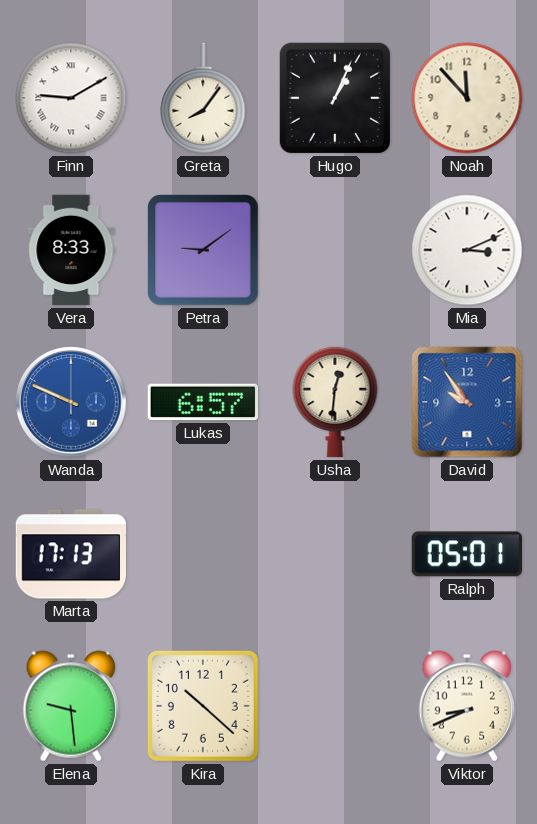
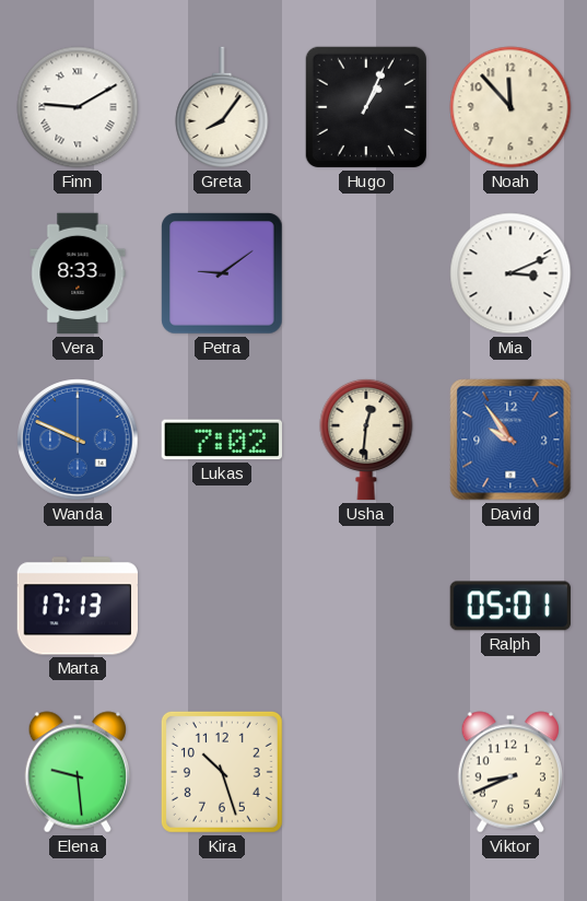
Lukas: 6:57 -> 7:02
Kira: 10:22 -> 10:27
